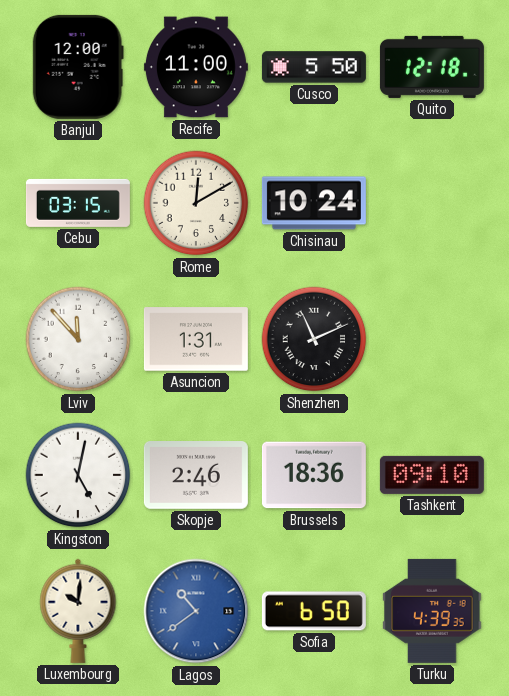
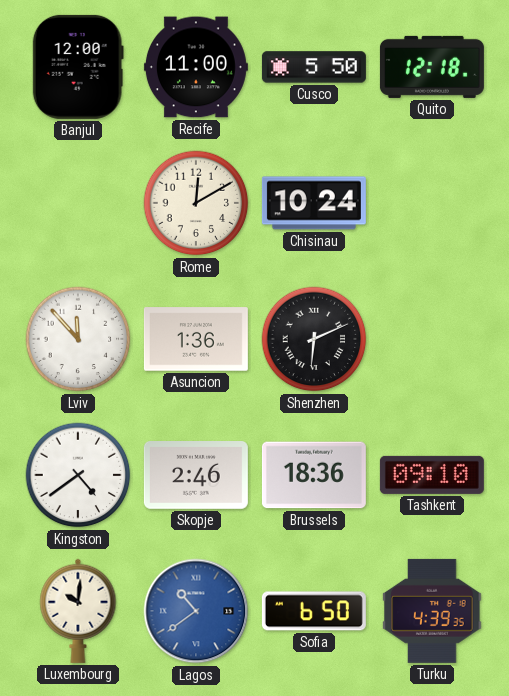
Cebu: 03:15 -> none
Asuncion: 1:31 -> 1:36
Shenzhen: 11:11 -> 6:11
Kingston: 5:02 -> 4:39
